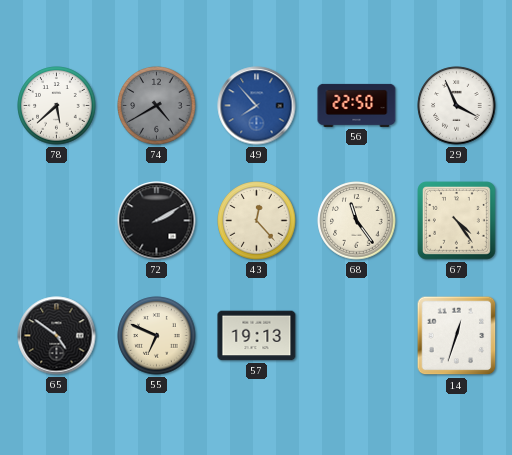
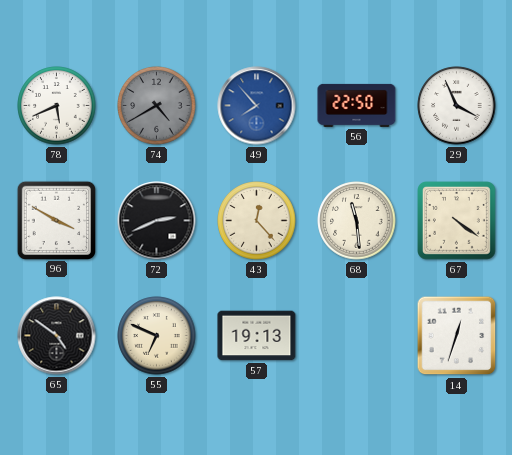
78: 5:38 -> 5:41
96: none -> 3:50
72: 2:10 -> 2:41
68: 11:24 -> 11:29
67: 4:24 -> 4:21
